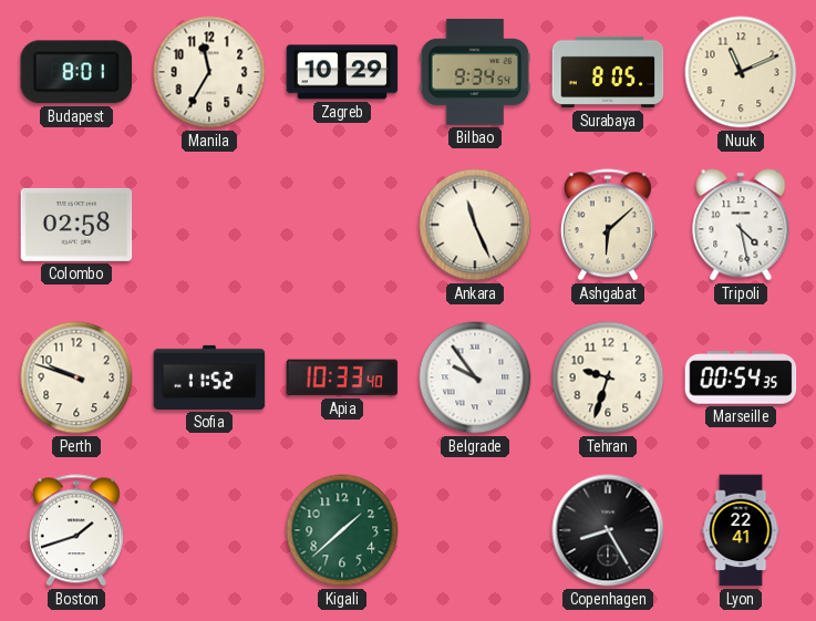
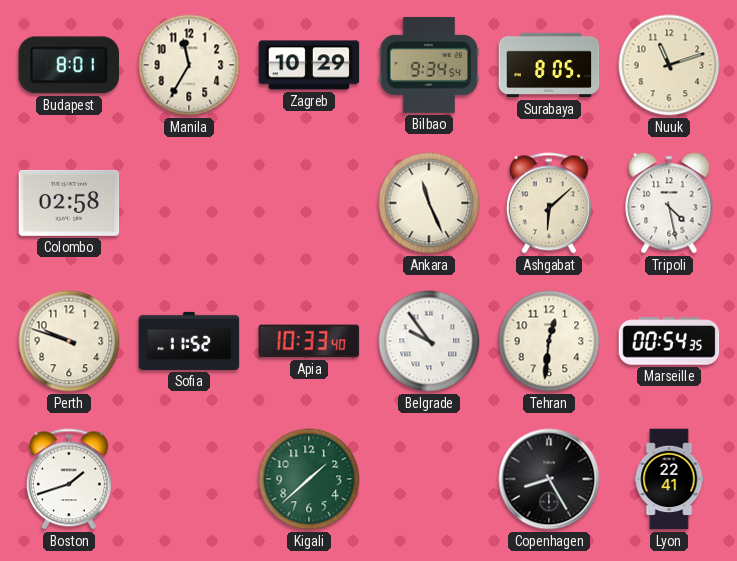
Nuuk: 11:11 -> 11:12
Tehran: 9:33 -> 12:31
